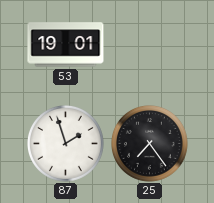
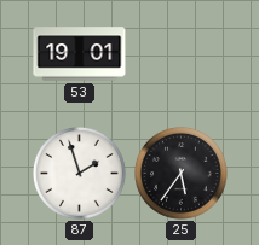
25: 7:24 -> 5:36
